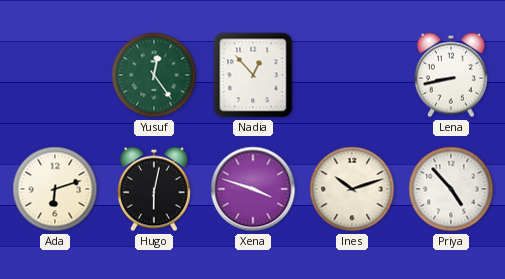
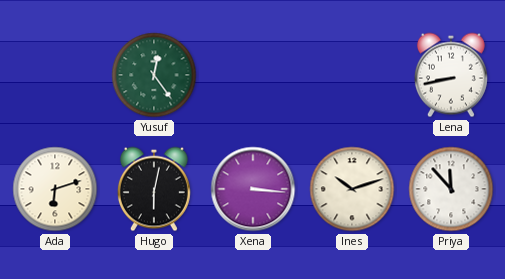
Nadia: 12:53 -> none
Xena: 3:48 -> 3:16
Priya: 4:53 -> 11:53
